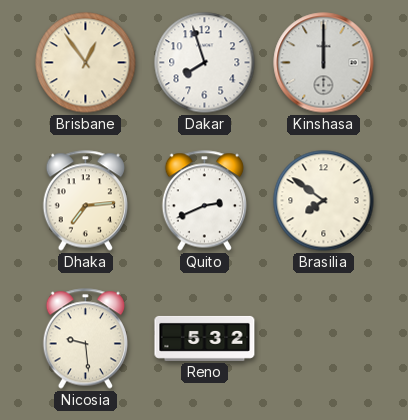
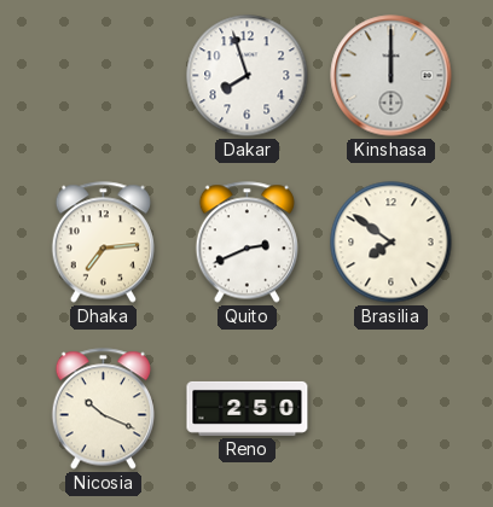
Brisbane: 12:54 -> none
Nicosia: 9:29 -> 10:19
Reno: 5:32 -> 2:50
